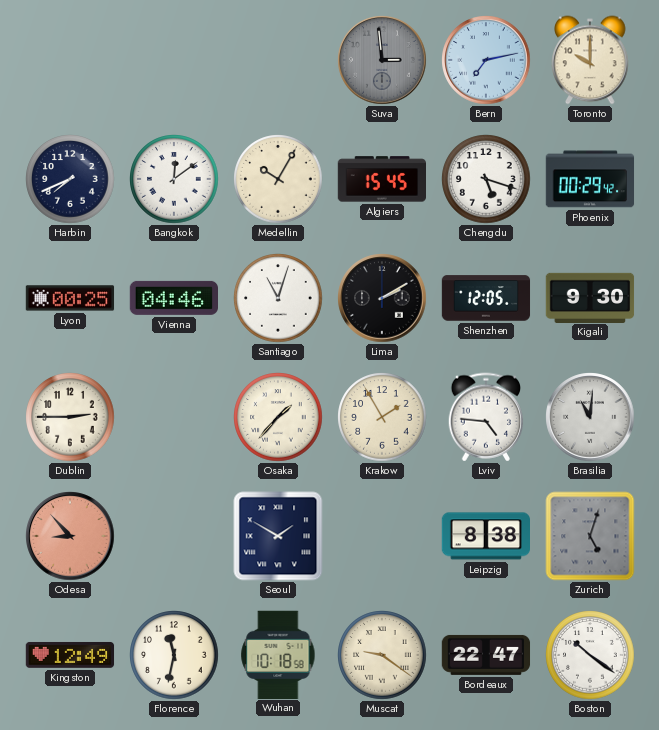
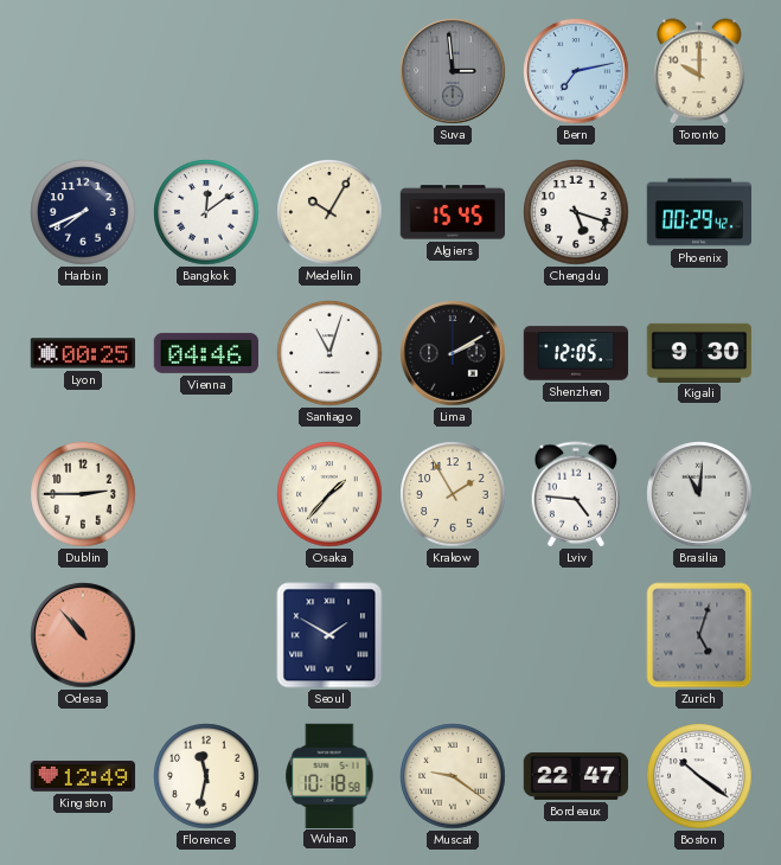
Odesa: 8:53 -> 10:53
Leipzig: 8:38 -> none
